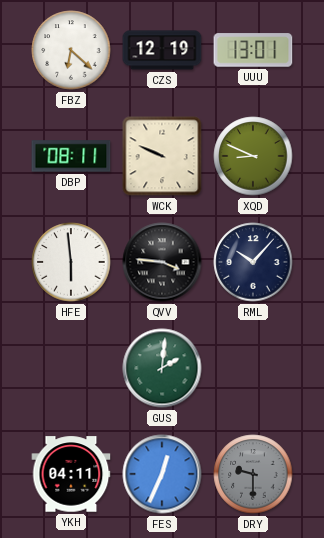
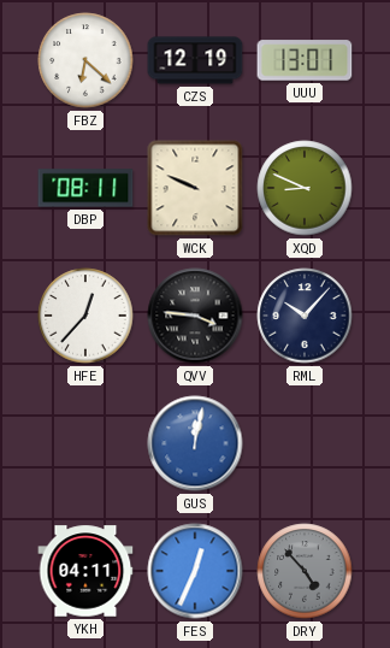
HFE: 5:59 -> 12:37
GUS: 2:01 -> 12:02
GUS dial: green -> blue
DRY: 9:30 -> 4:53
